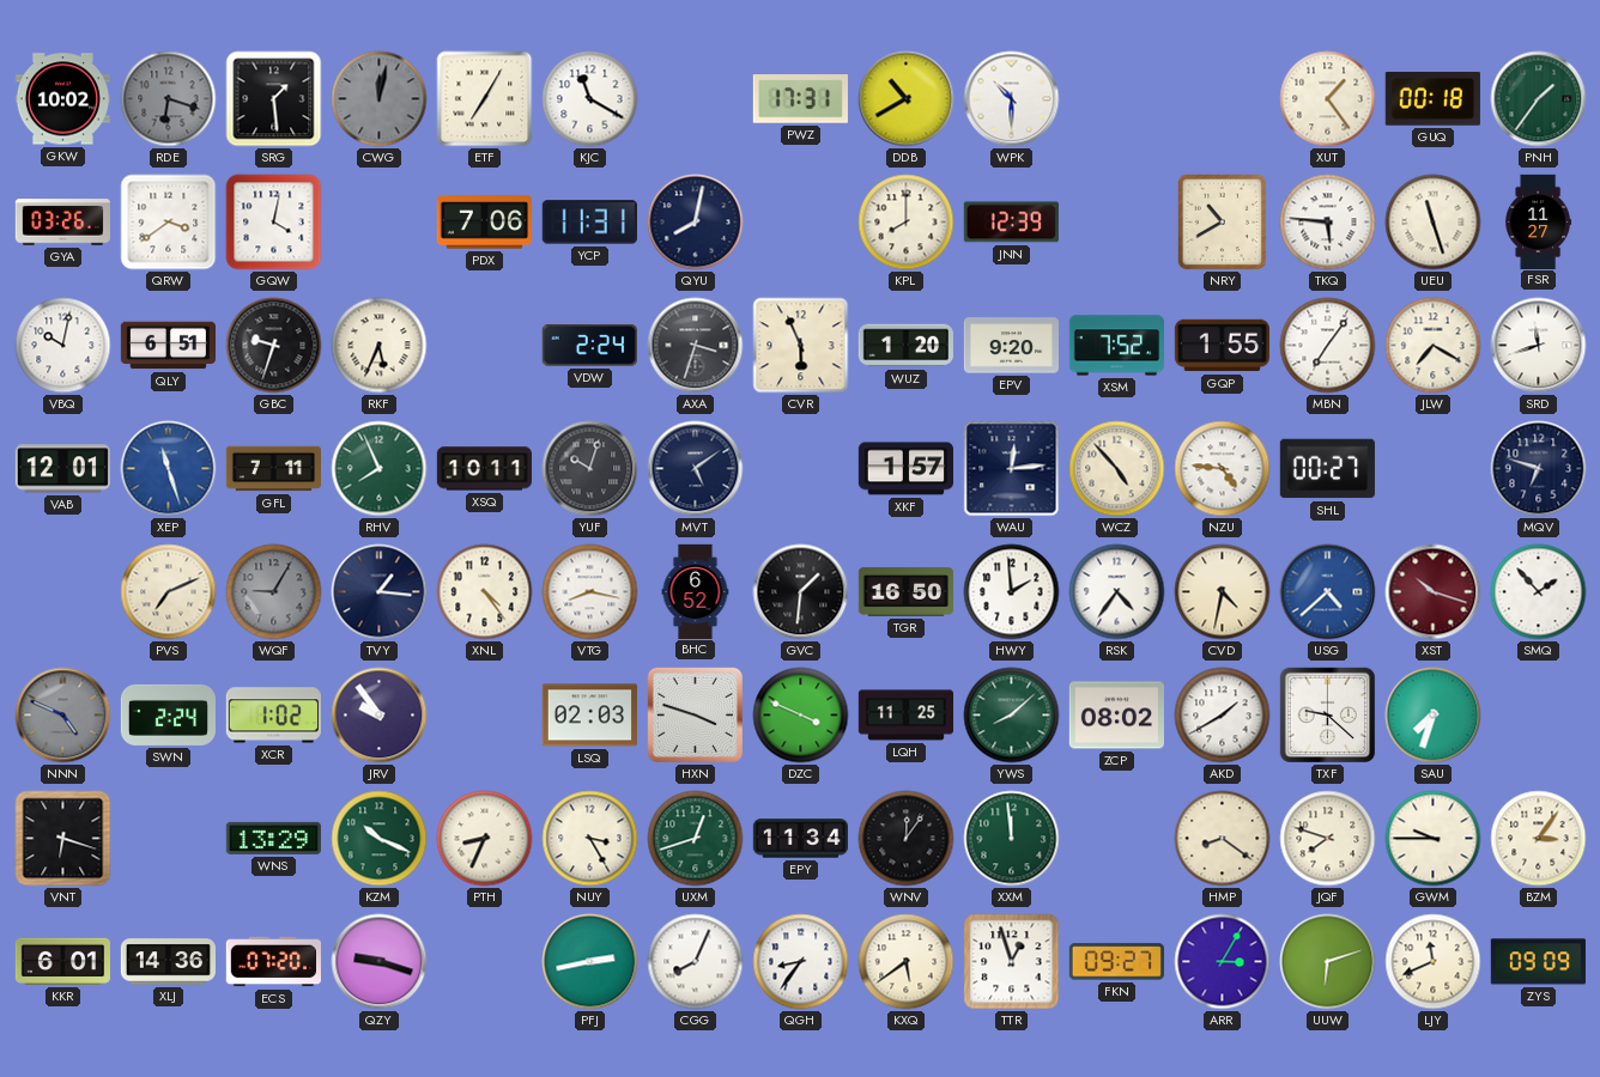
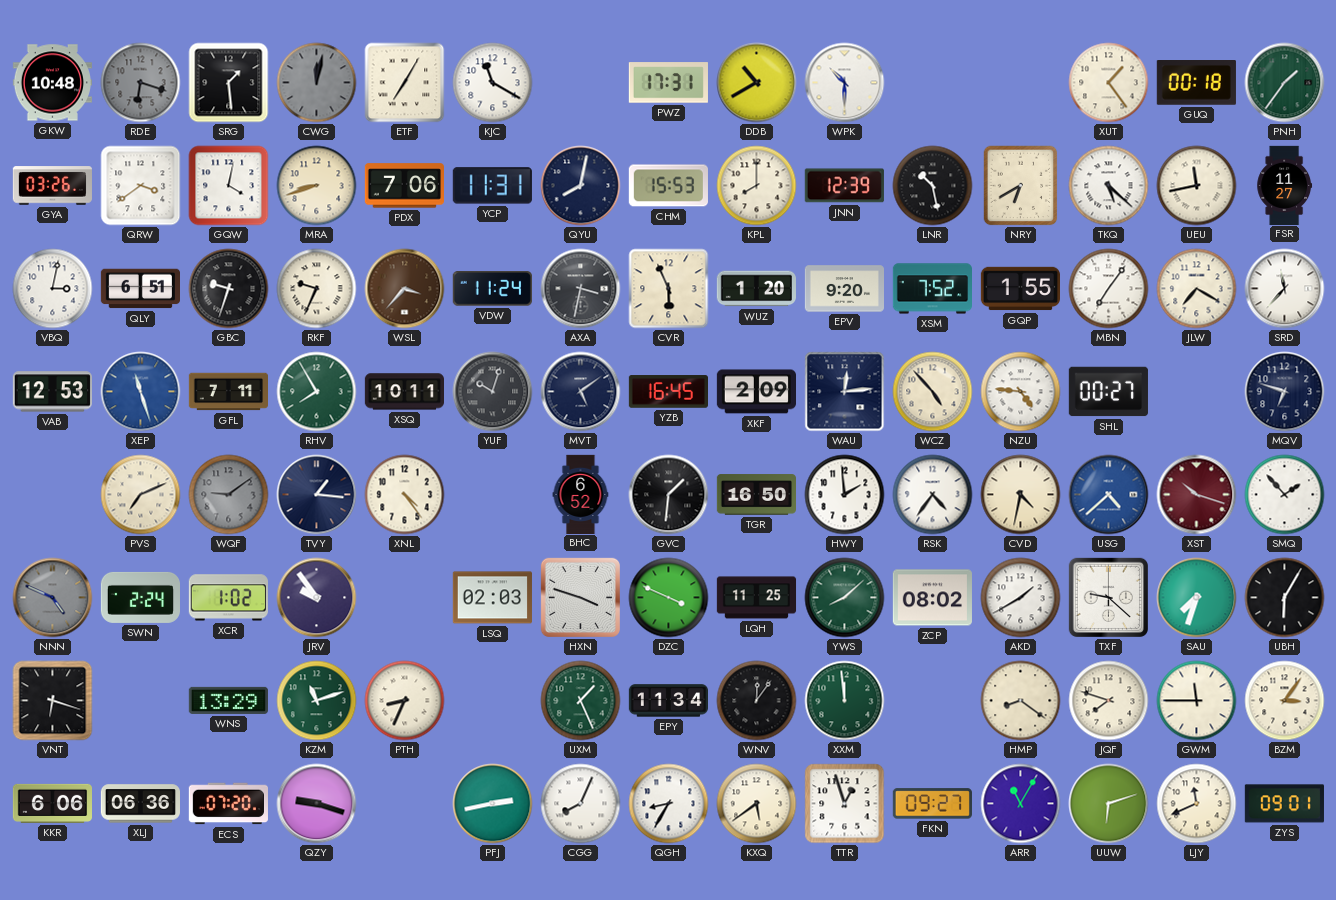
GKW: 10:02 -> 10:48
MRA: none -> 8:42
CHM: none -> 15:53
LNR: none -> 10:28
NRY: 10:40 -> 6:40
TKQ: 5:46 -> 5:22
UEU: 11:27 -> 11:43
VBQ: 10:02 -> 3:02
RKF: 5:34 -> 9:34
WSL: none -> 3:37
VDW: 2:24 -> 11:24
AXA: 3:33 -> 3:32
SRD: 11:42 -> 11:37
VAB: 12:01 -> 12:53
RHV: 7:56 -> 7:55
YZB: none -> 16:45
XKF: 1:57 -> 2:09
WQF: 9:05 -> 9:09
VTG: 8:17 -> none
UBH: none -> 6:05
KZM: 10:19 -> 11:12
NUY: 3:25 -> none
UXM: 12:42 -> 1:26
GWM: 9:45 -> 11:45
KKR: 6:01 -> 6:06
XLJ: 14:36 -> 06:36
QGH: 8:36 -> 8:35
ARR: 3:05 -> 11:05
ZYS: 09:09 -> 09:01
